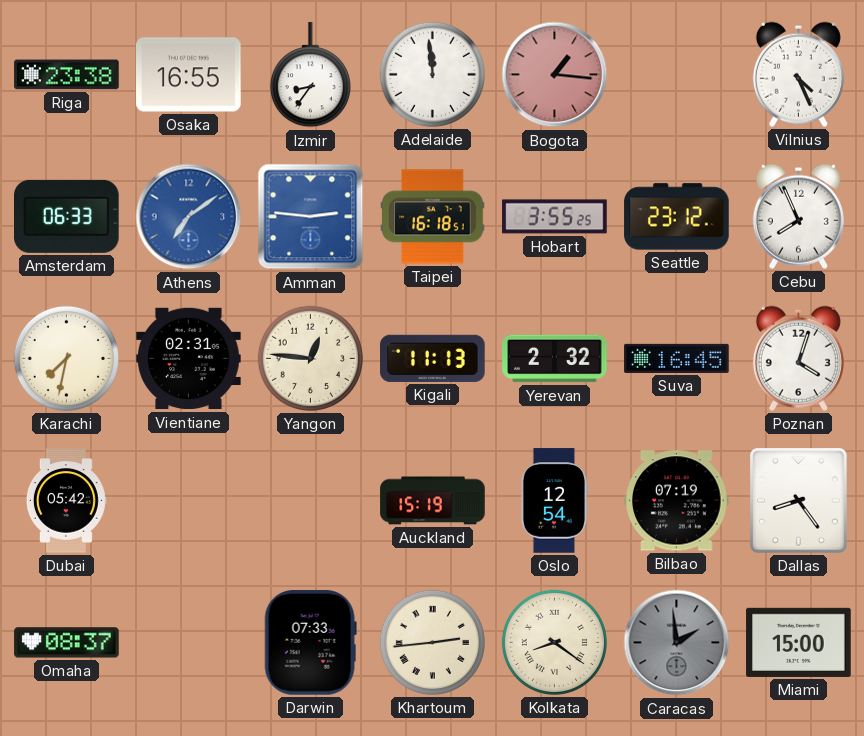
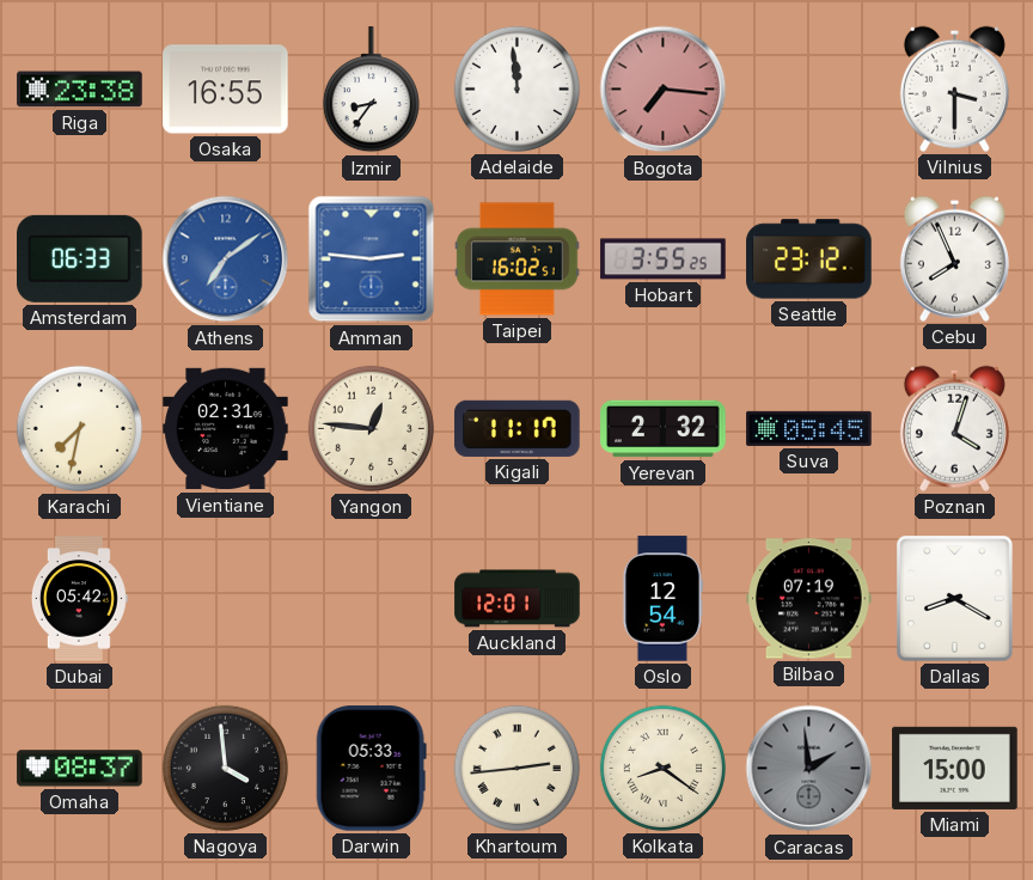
Bogota: 1:16 -> 7:16
Vilnius: 4:26 -> 3:30
Taipei: 16:18 -> 16:02
Kigali: 11:13 -> 11:17
Suva: 16:45 -> 05:45
Auckland: 15:19 -> 12:01
Dallas: 8:24 -> 8:20
Nagoya: none -> 3:59
Darwin: 07:33 -> 05:33
